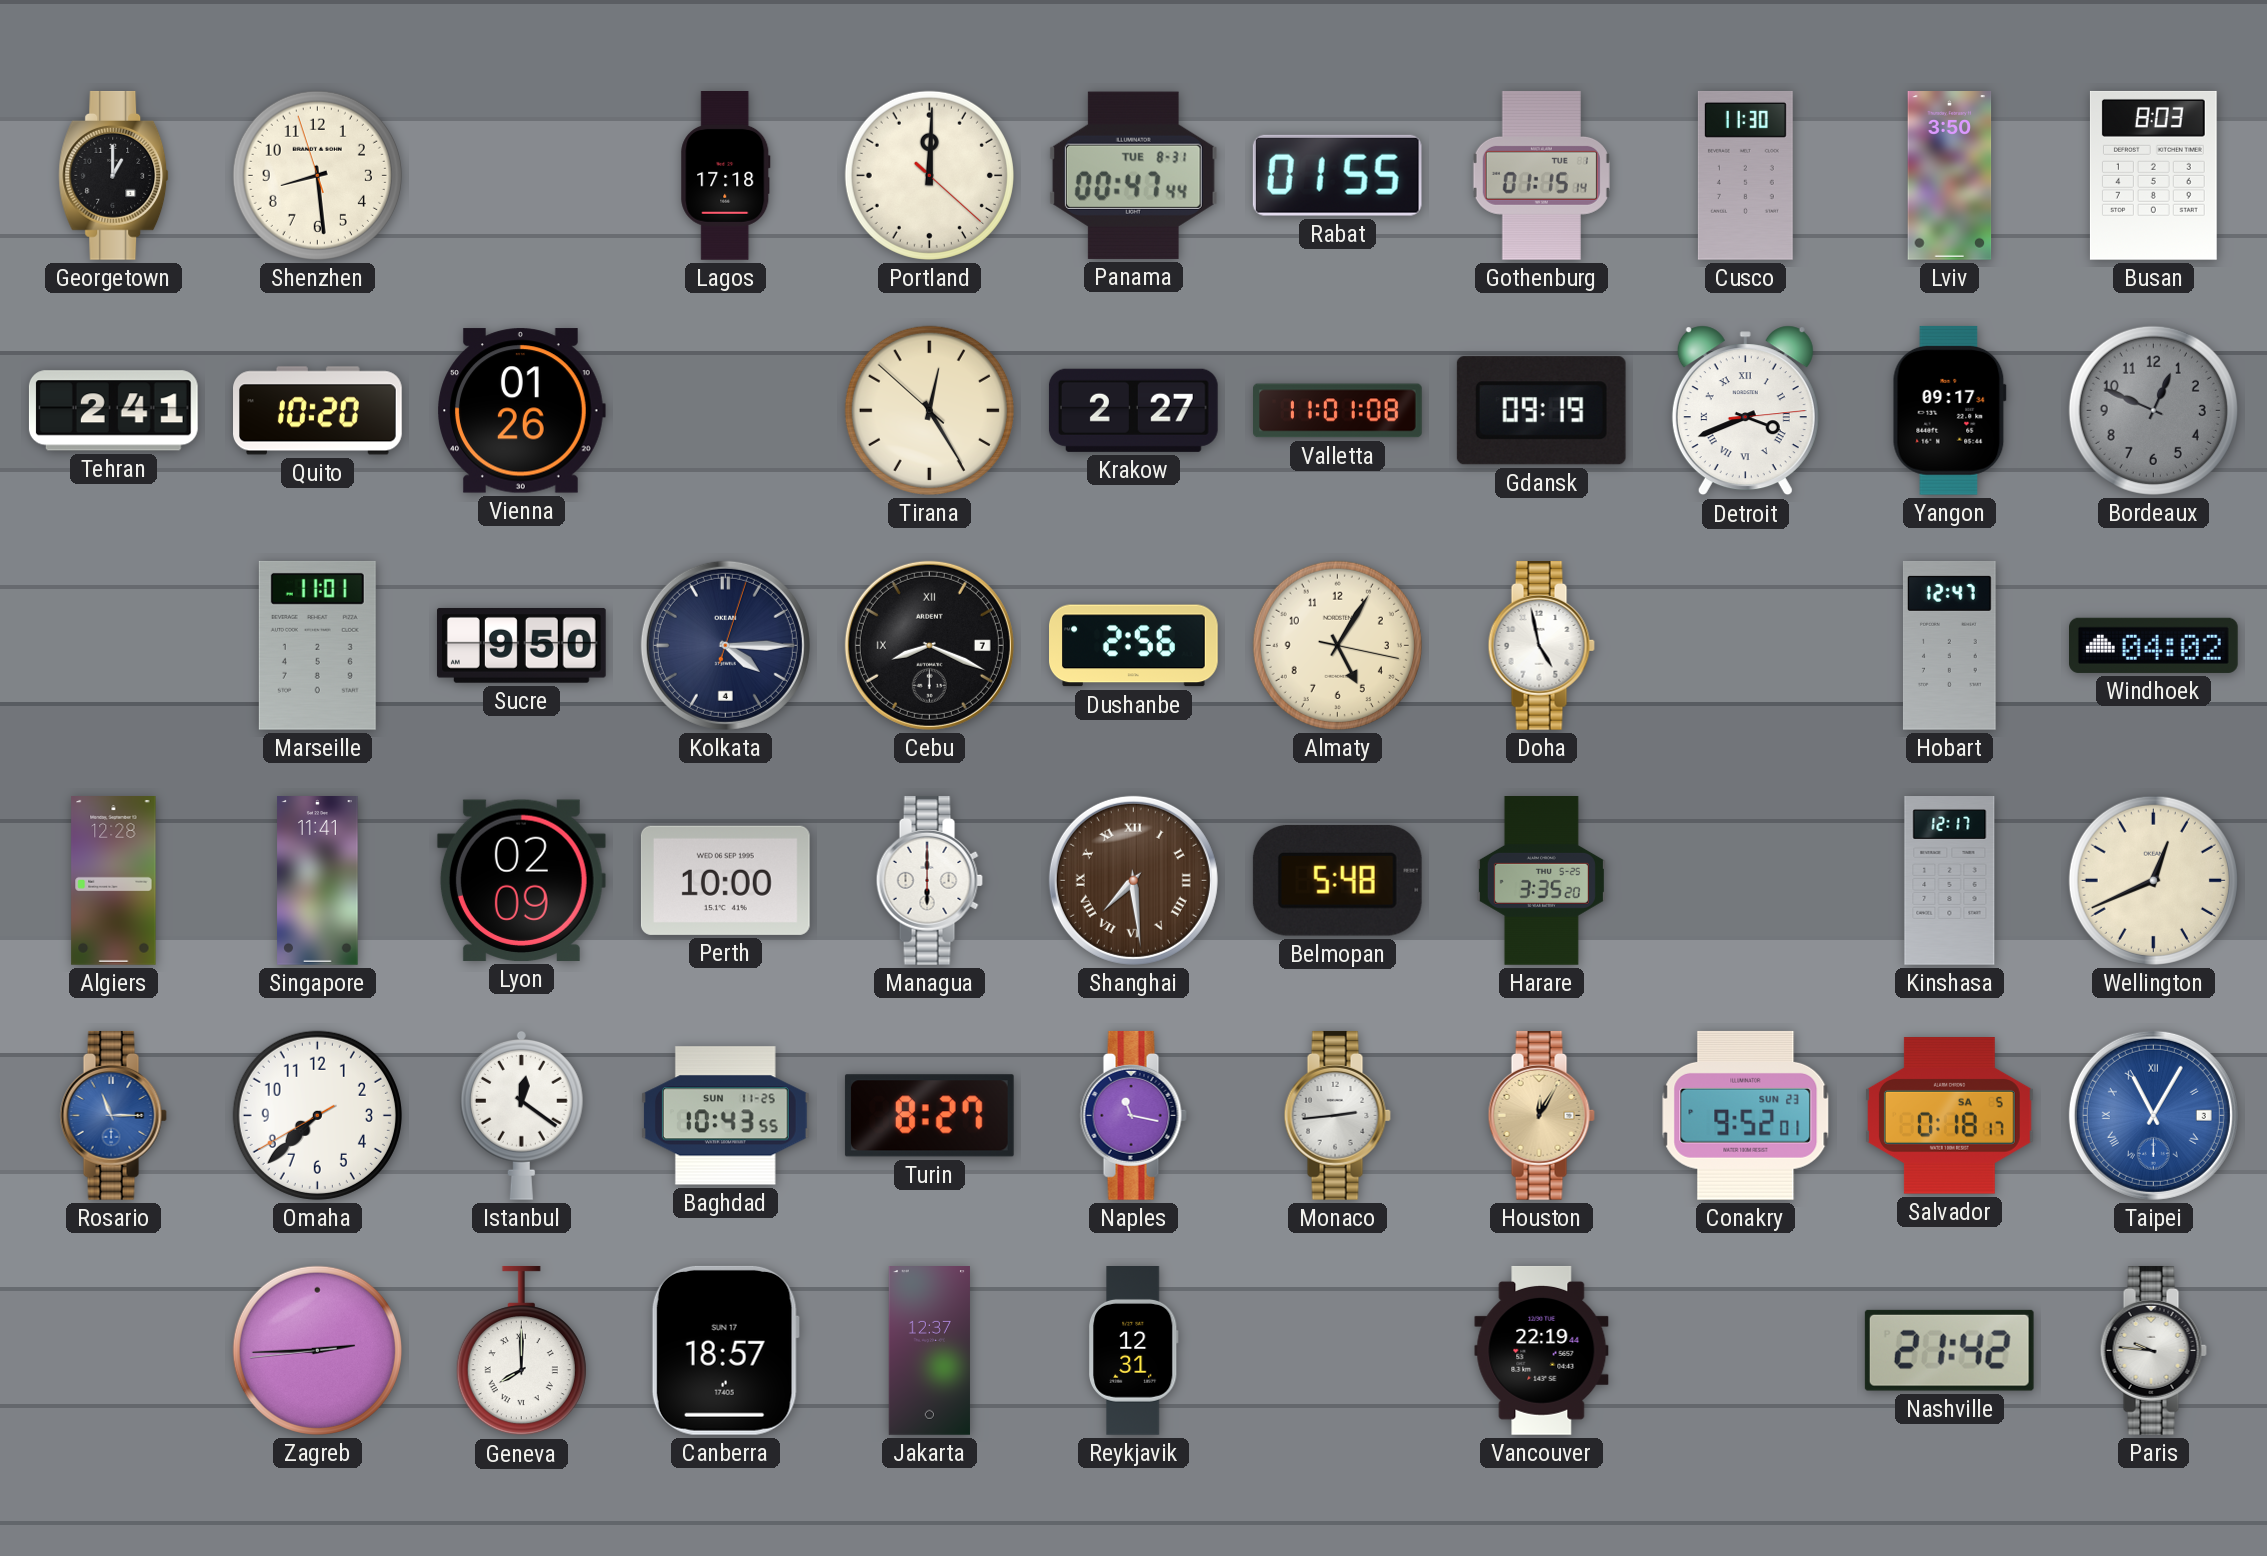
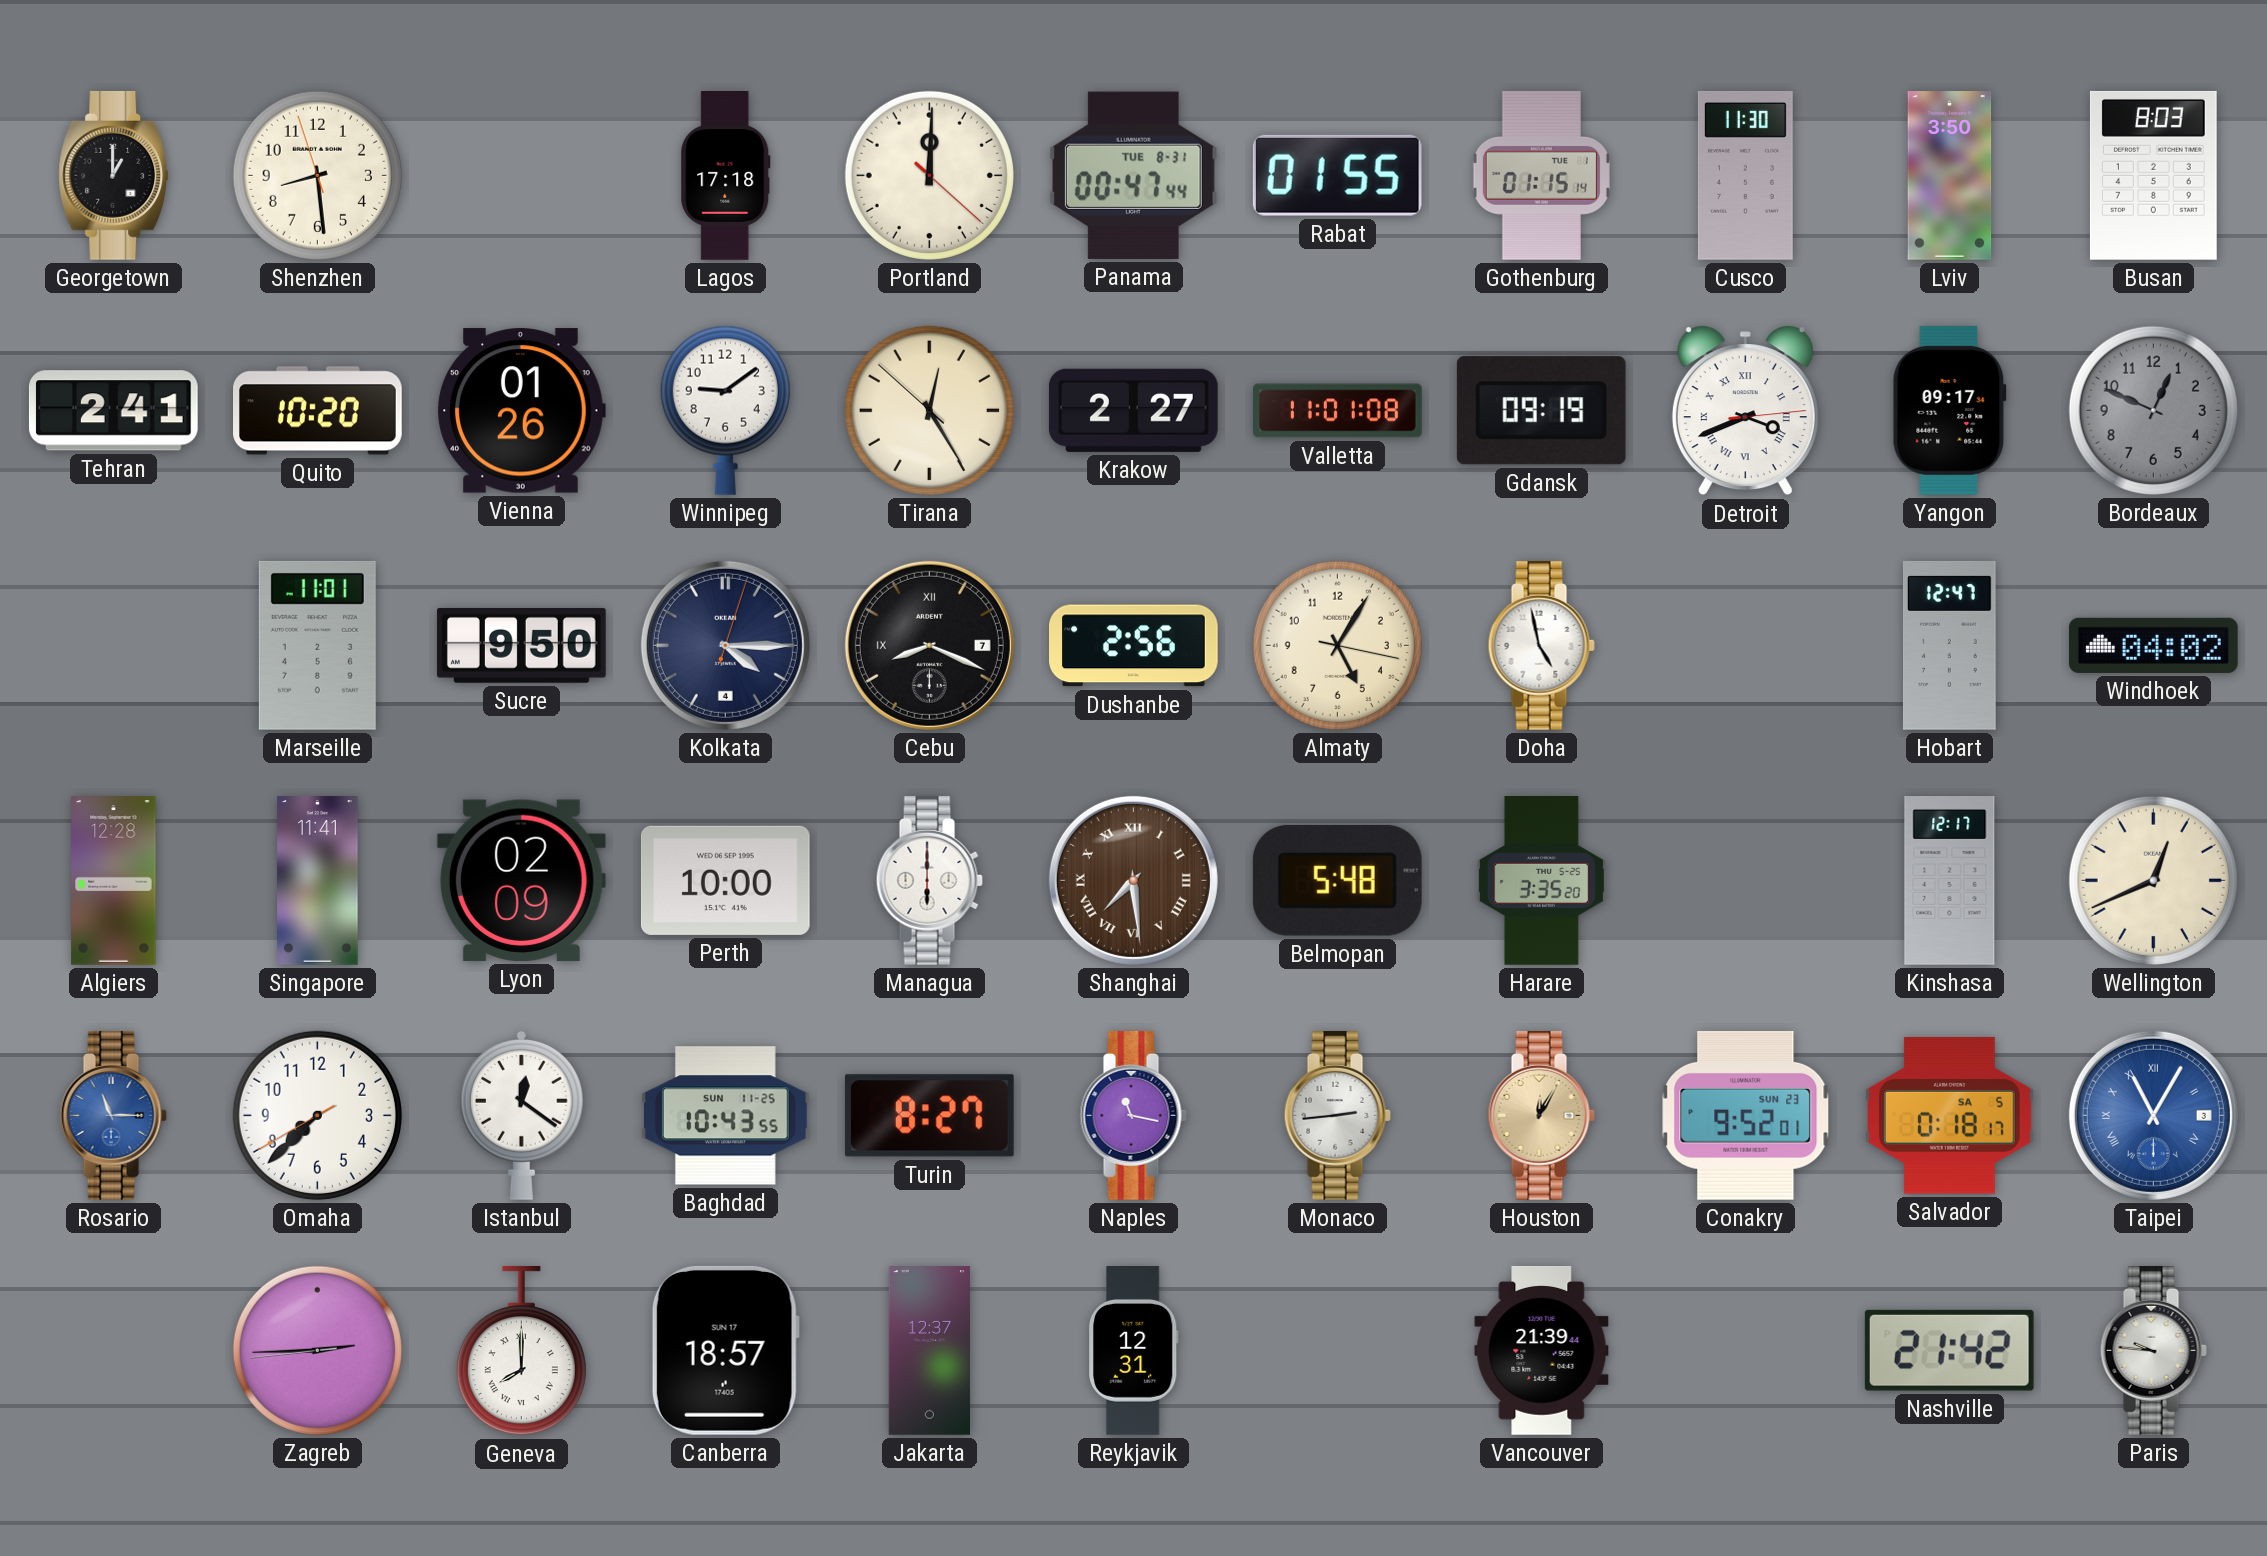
Winnipeg: none -> 9:09
Vancouver: 22:19 -> 21:39
